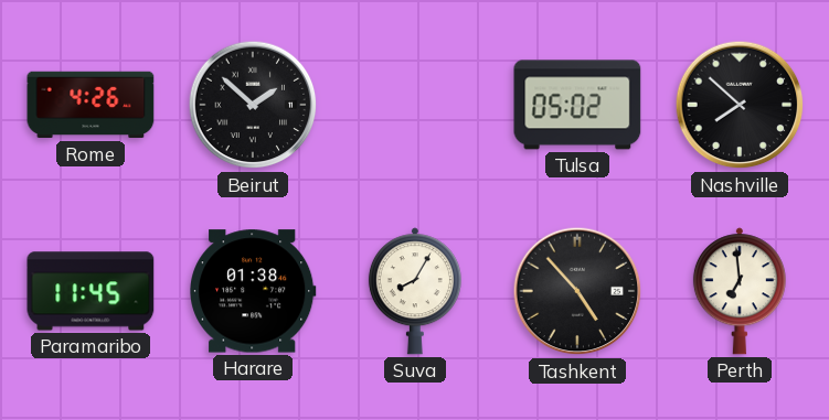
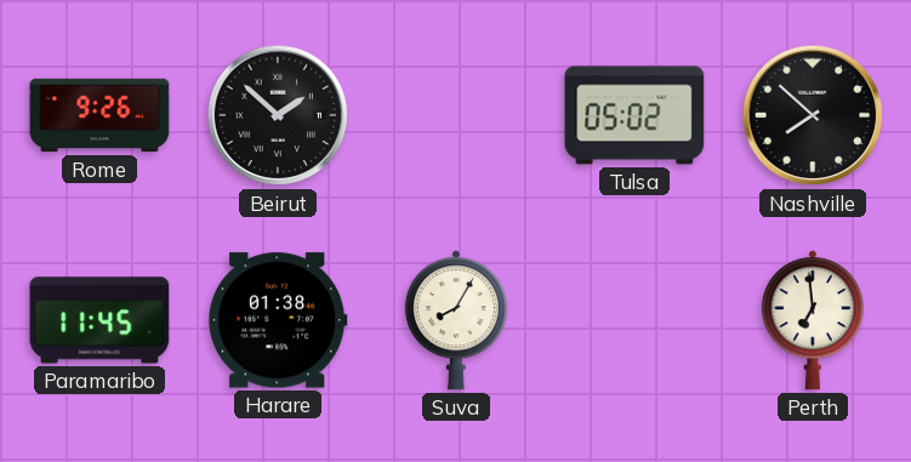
Rome: 4:26 -> 9:26
Tashkent: 4:53 -> none
